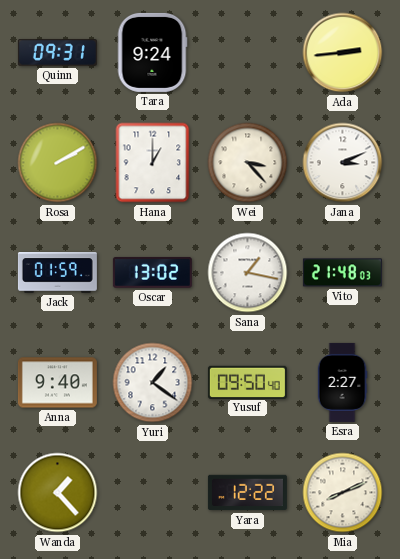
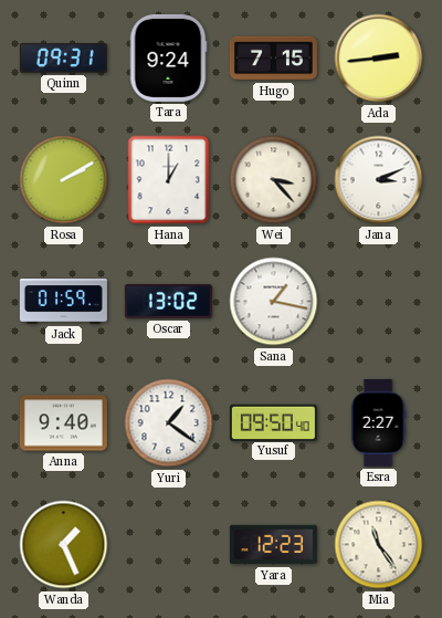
Hugo: none -> 7:15
Vito: 21:48 -> none
Wanda: 1:23 -> 1:26
Yara: 12:22 -> 12:23
Mia: 8:11 -> 11:24
